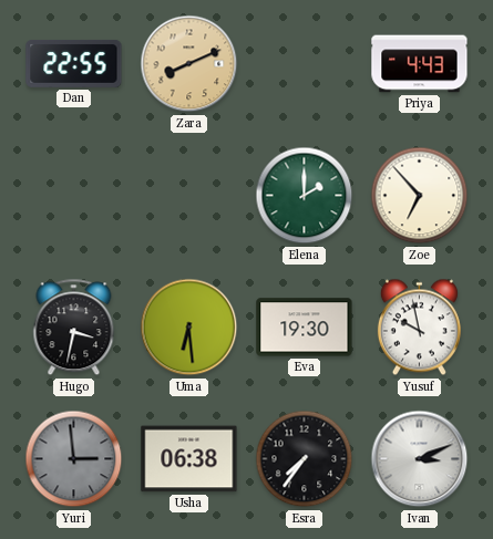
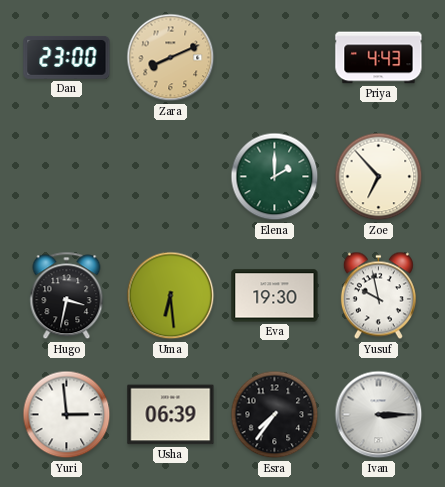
Dan: 22:55 -> 23:00
Yuri dial: grey -> white
Usha: 06:38 -> 06:39
Ivan: 3:11 -> 3:15
